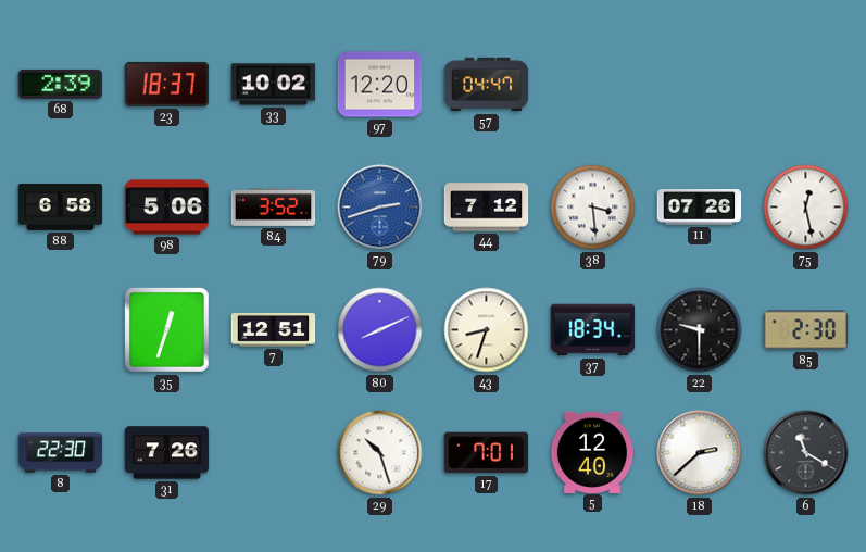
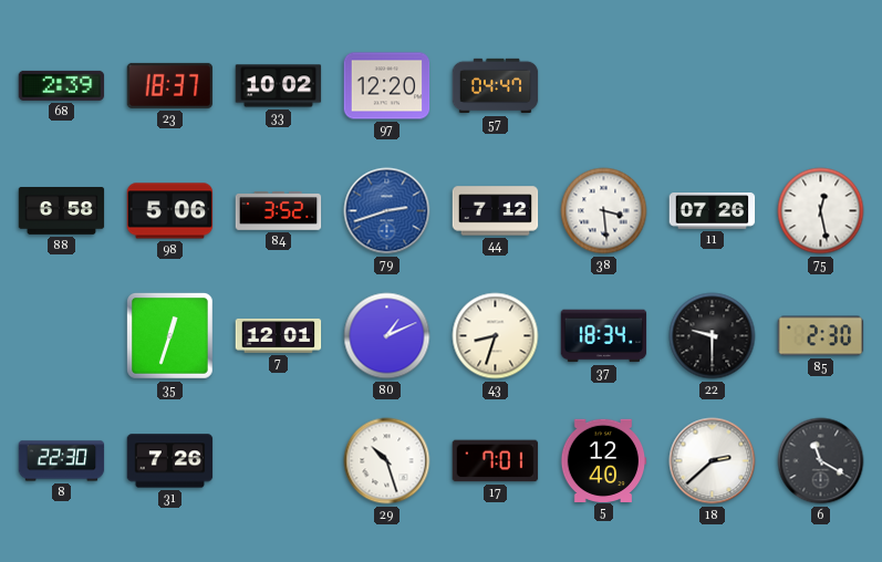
7: 12:51 -> 12:01
80: 8:11 -> 1:11
